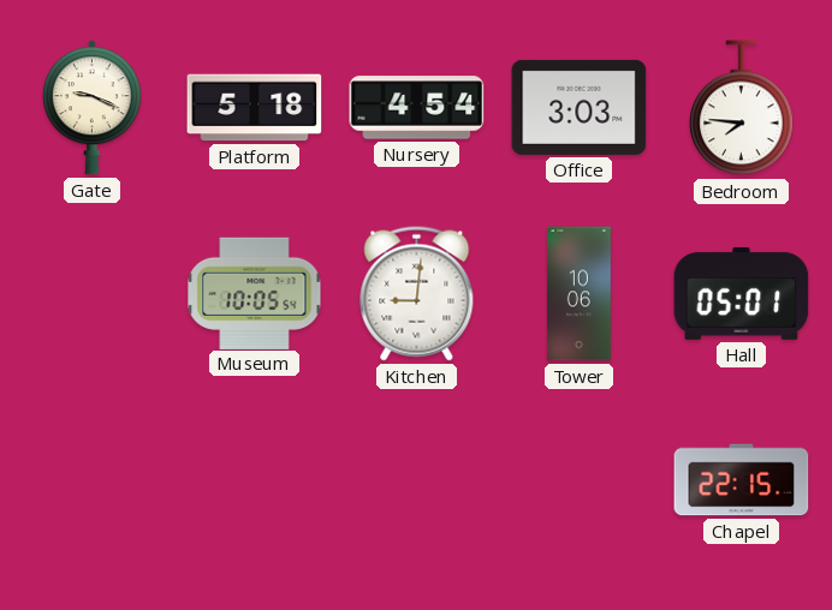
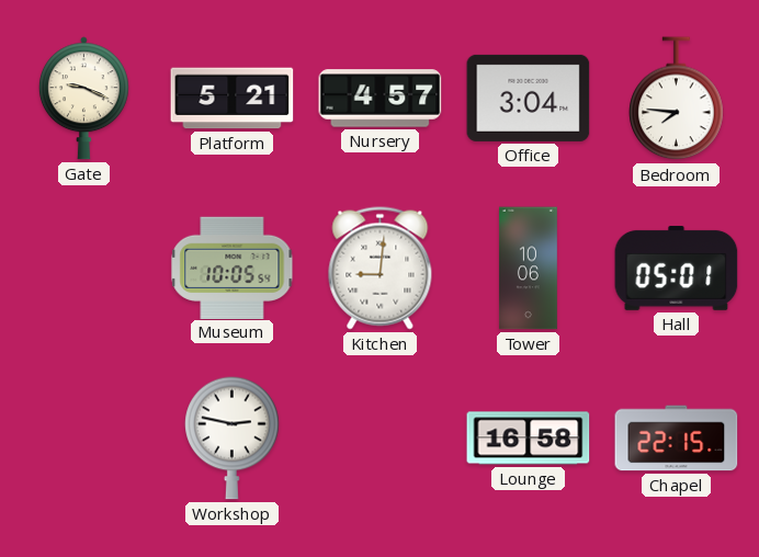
Platform: 5:18 -> 5:21
Nursery: 4:54 -> 4:57
Office: 3:03 -> 3:04
Workshop: none -> 2:47
Lounge: none -> 16:58
